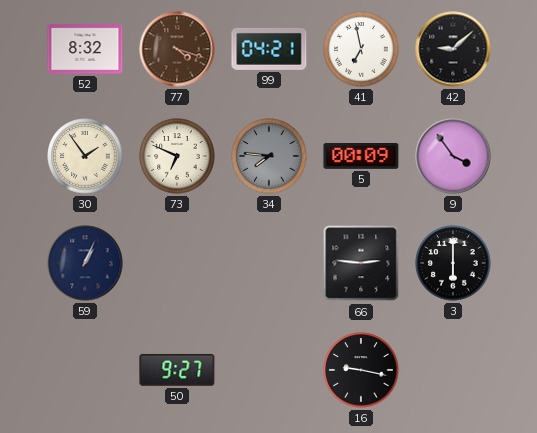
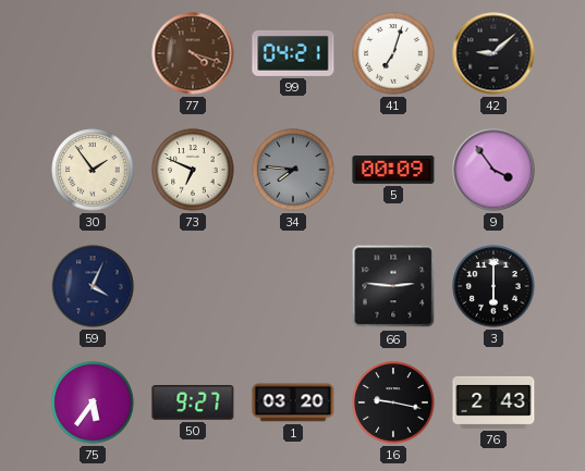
52: 8:32 -> none
41: 6:58 -> 7:03
59: 1:04 -> 4:04
75: none -> 5:36
1: none -> 03:20
76: none -> 2:43
